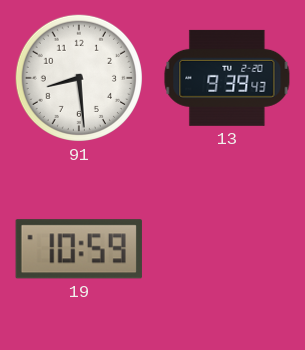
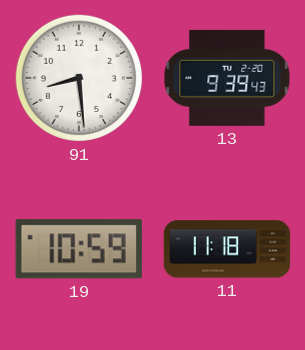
11: none -> 11:18
